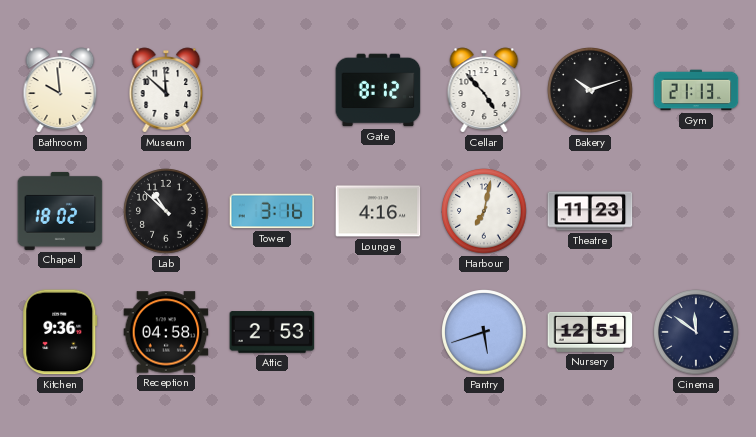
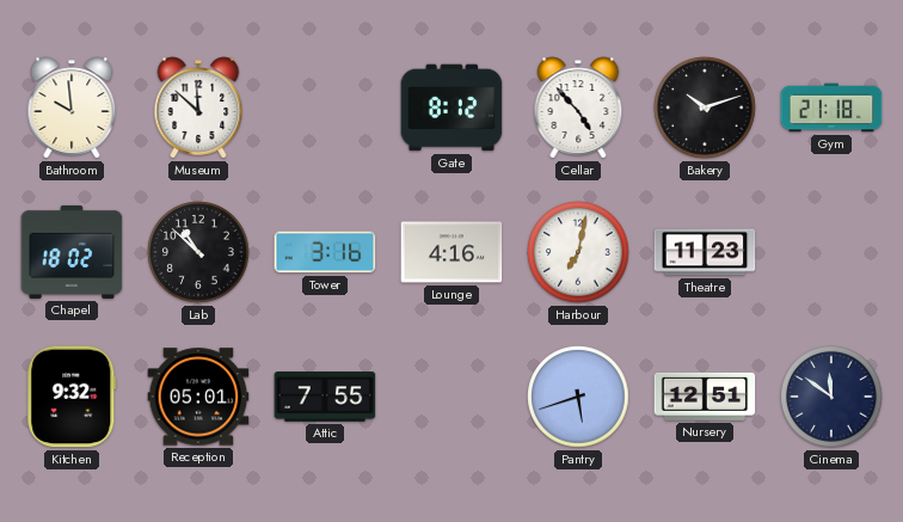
Gym: 21:13 -> 21:18
Kitchen: 9:36 -> 9:32
Reception: 04:58 -> 05:01
Attic: 2:53 -> 7:55
